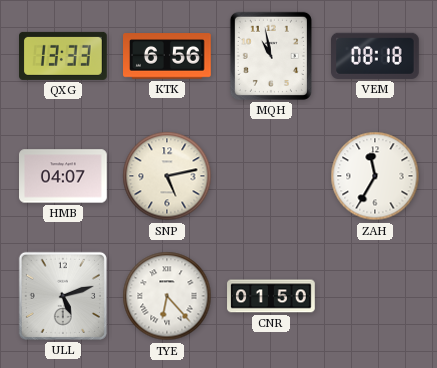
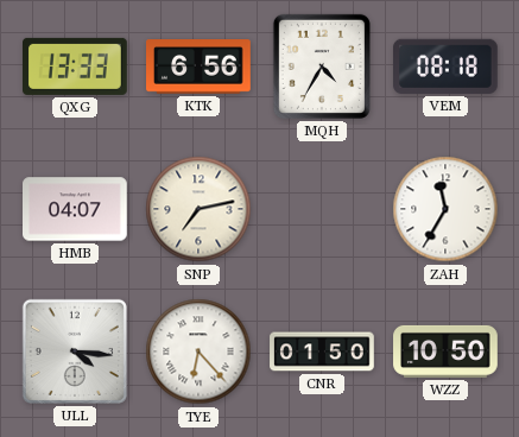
MQH: 10:58 -> 4:35
SNP: 5:13 -> 7:13
ULL: 5:12 -> 4:16
WZZ: none -> 10:50
